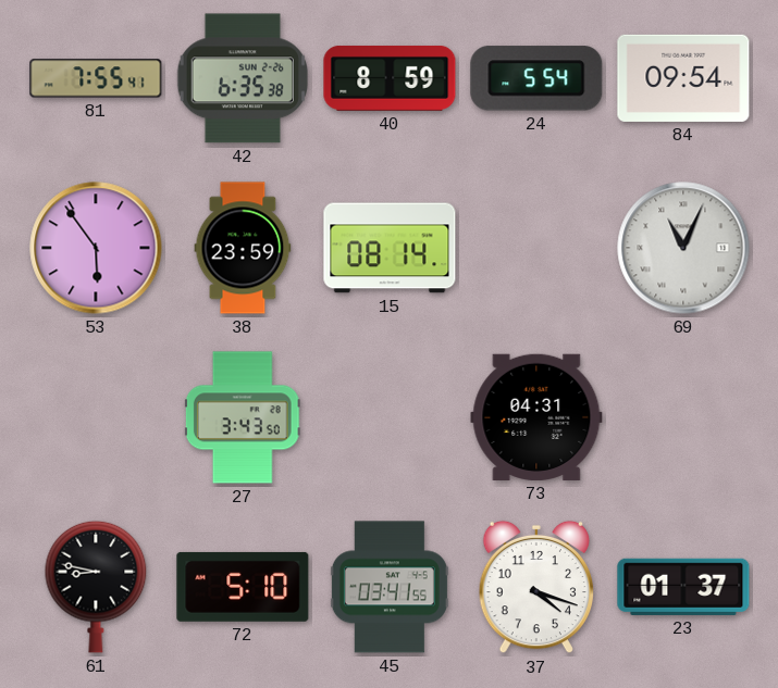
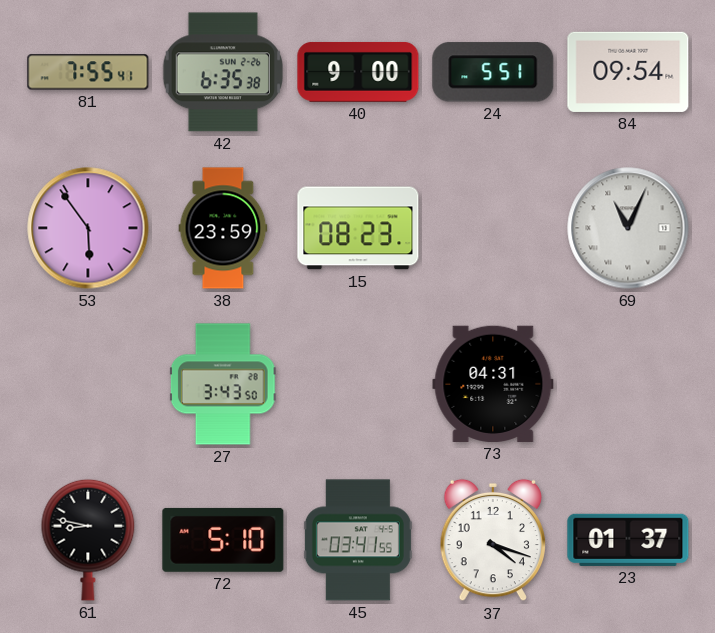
40: 8:59 -> 9:00
24: 5:54 -> 5:51
15: 08:14 -> 08:23
